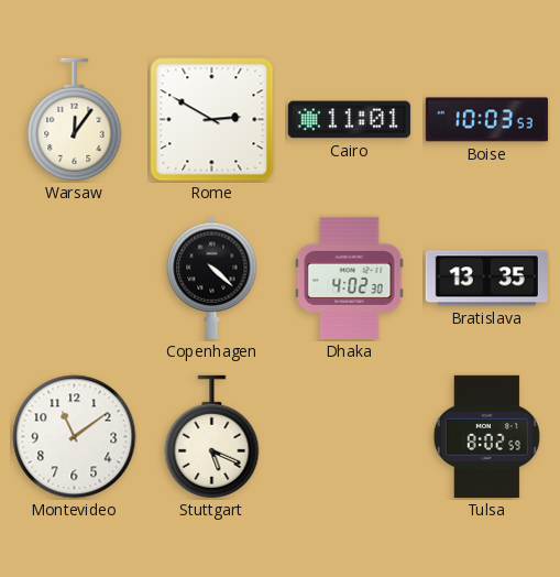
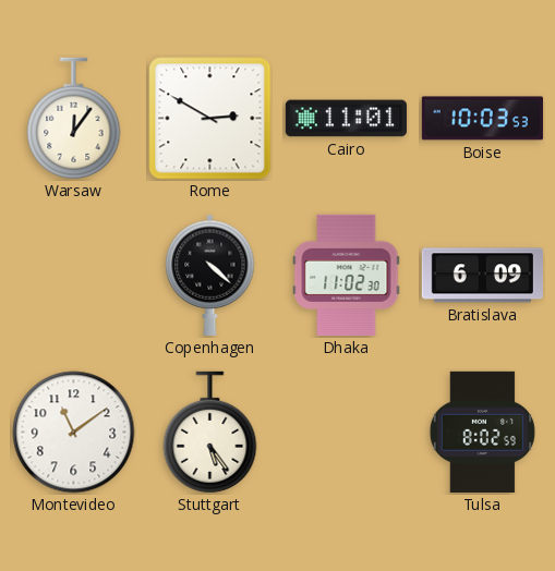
Dhaka: 4:02 -> 11:02
Bratislava: 13:35 -> 6:09
Stuttgart: 5:19 -> 5:24
